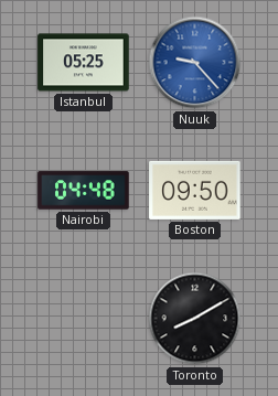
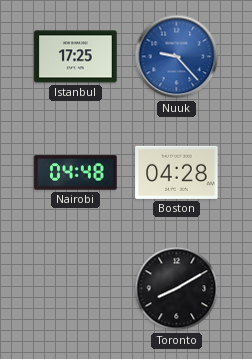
Istanbul: 05:25 -> 17:25
Boston: 09:50 -> 04:28
